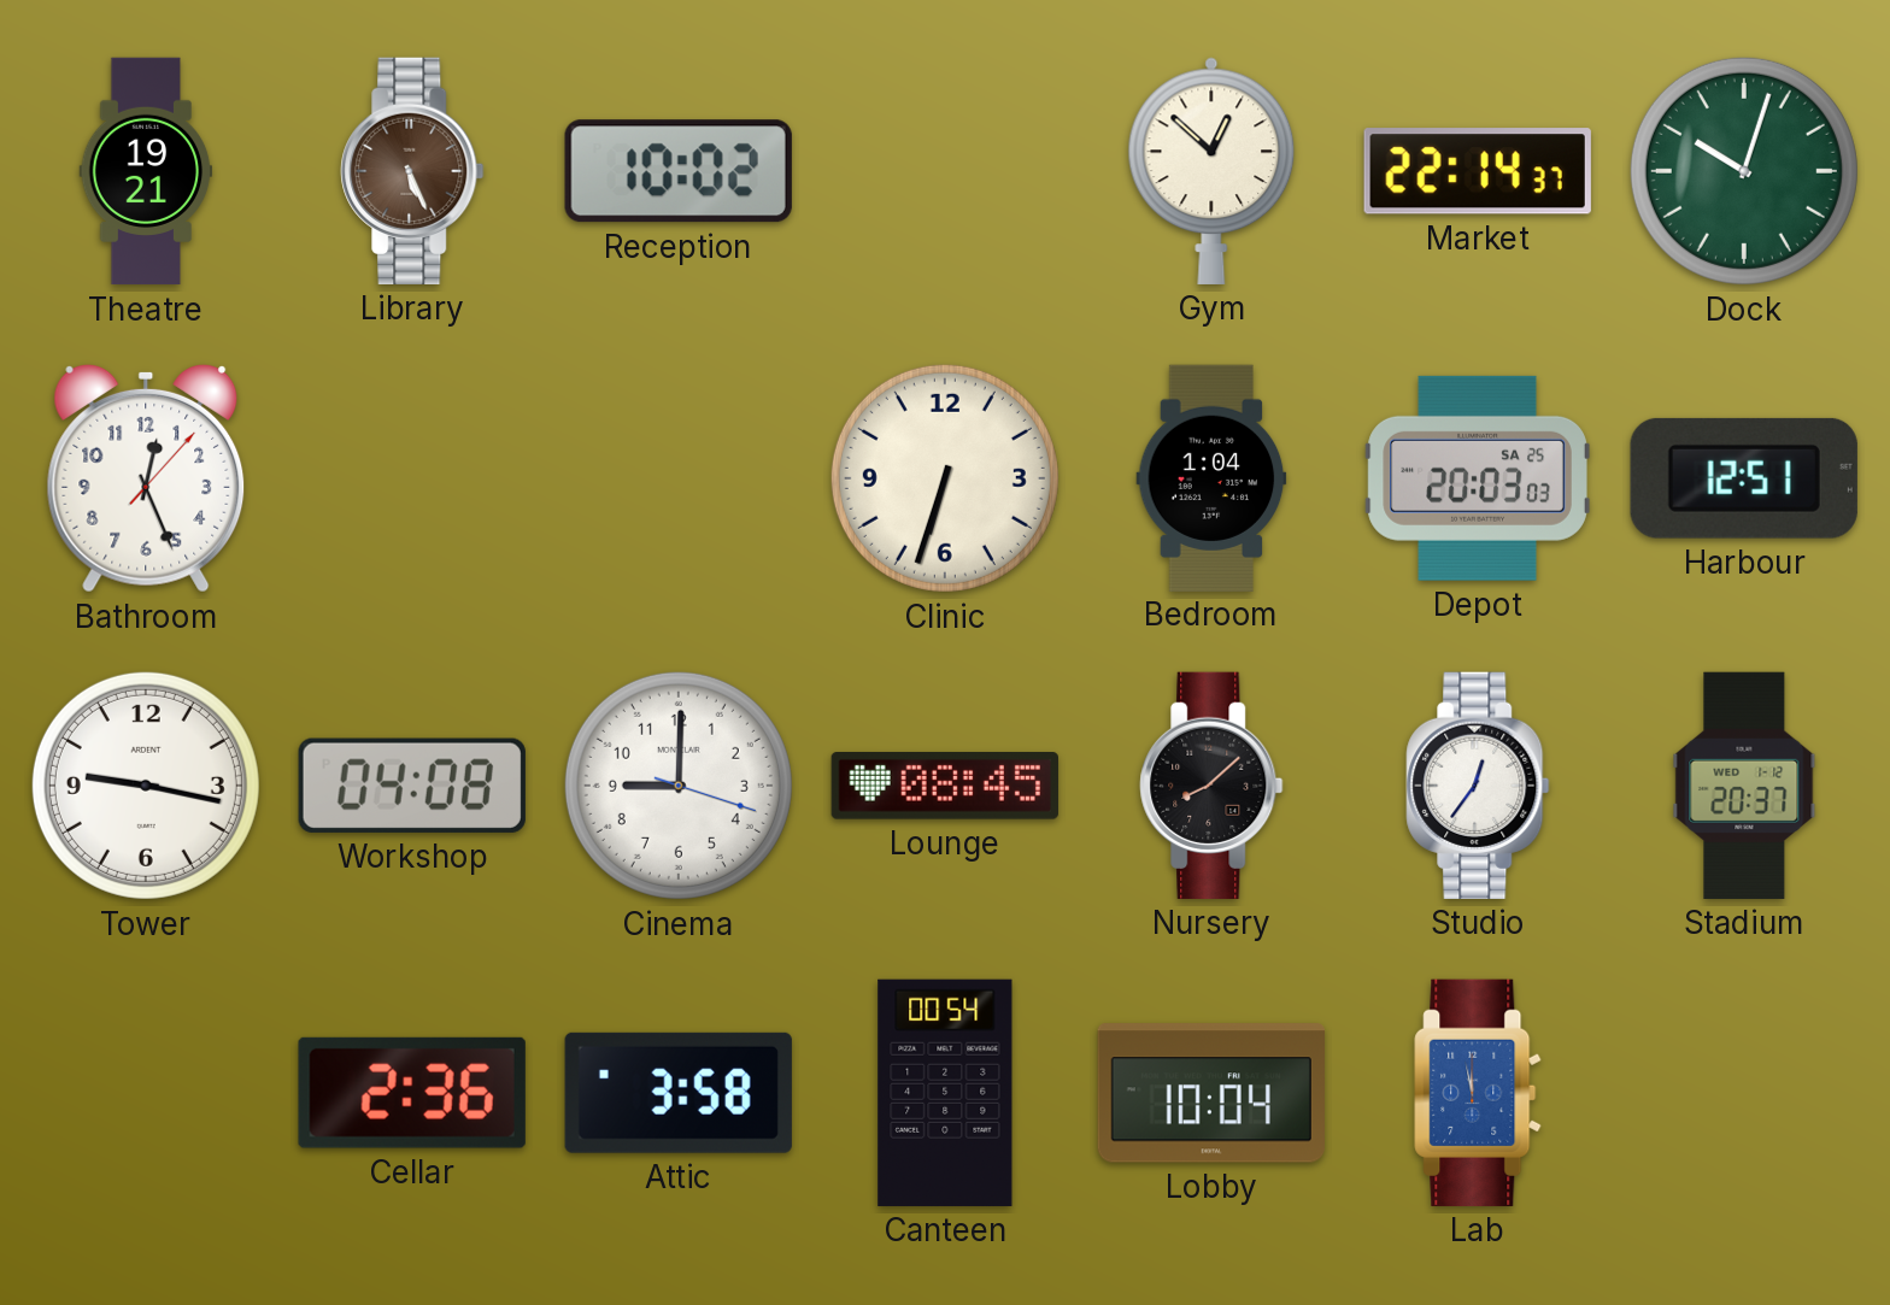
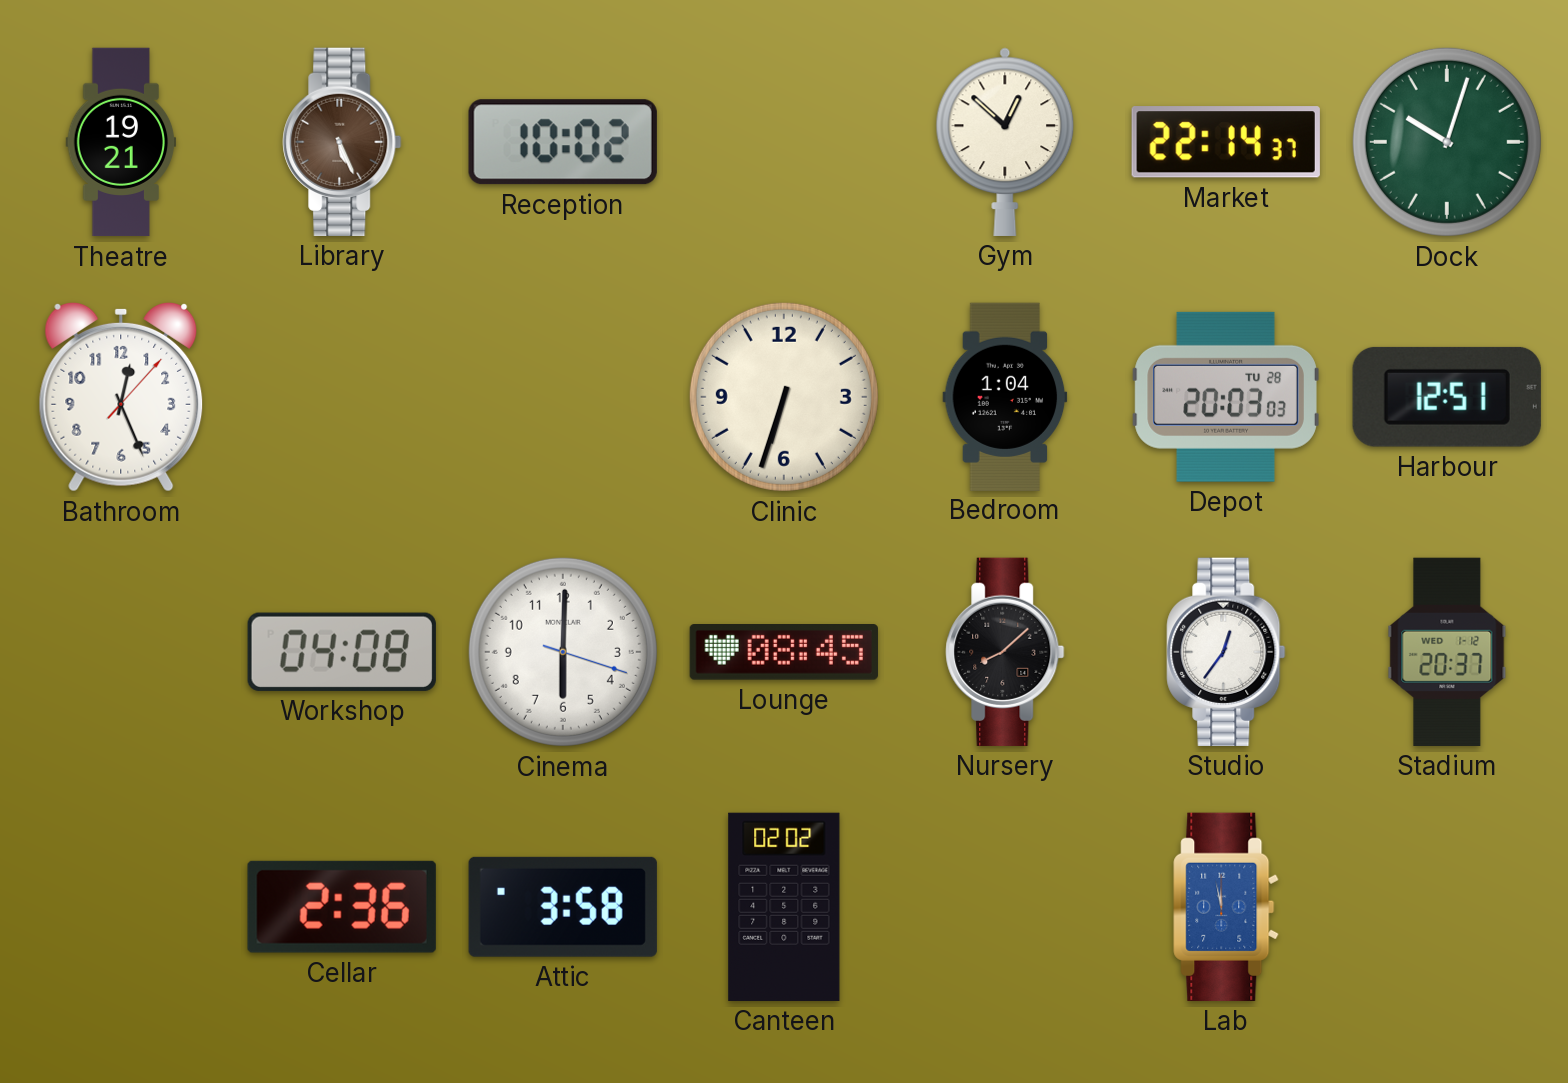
Depot date: SA 25 -> TU 28
Tower: 9:17 -> none
Cinema: 9:00 -> 6:00
Canteen: 00:54 -> 02:02
Lobby: 10:04 -> none
